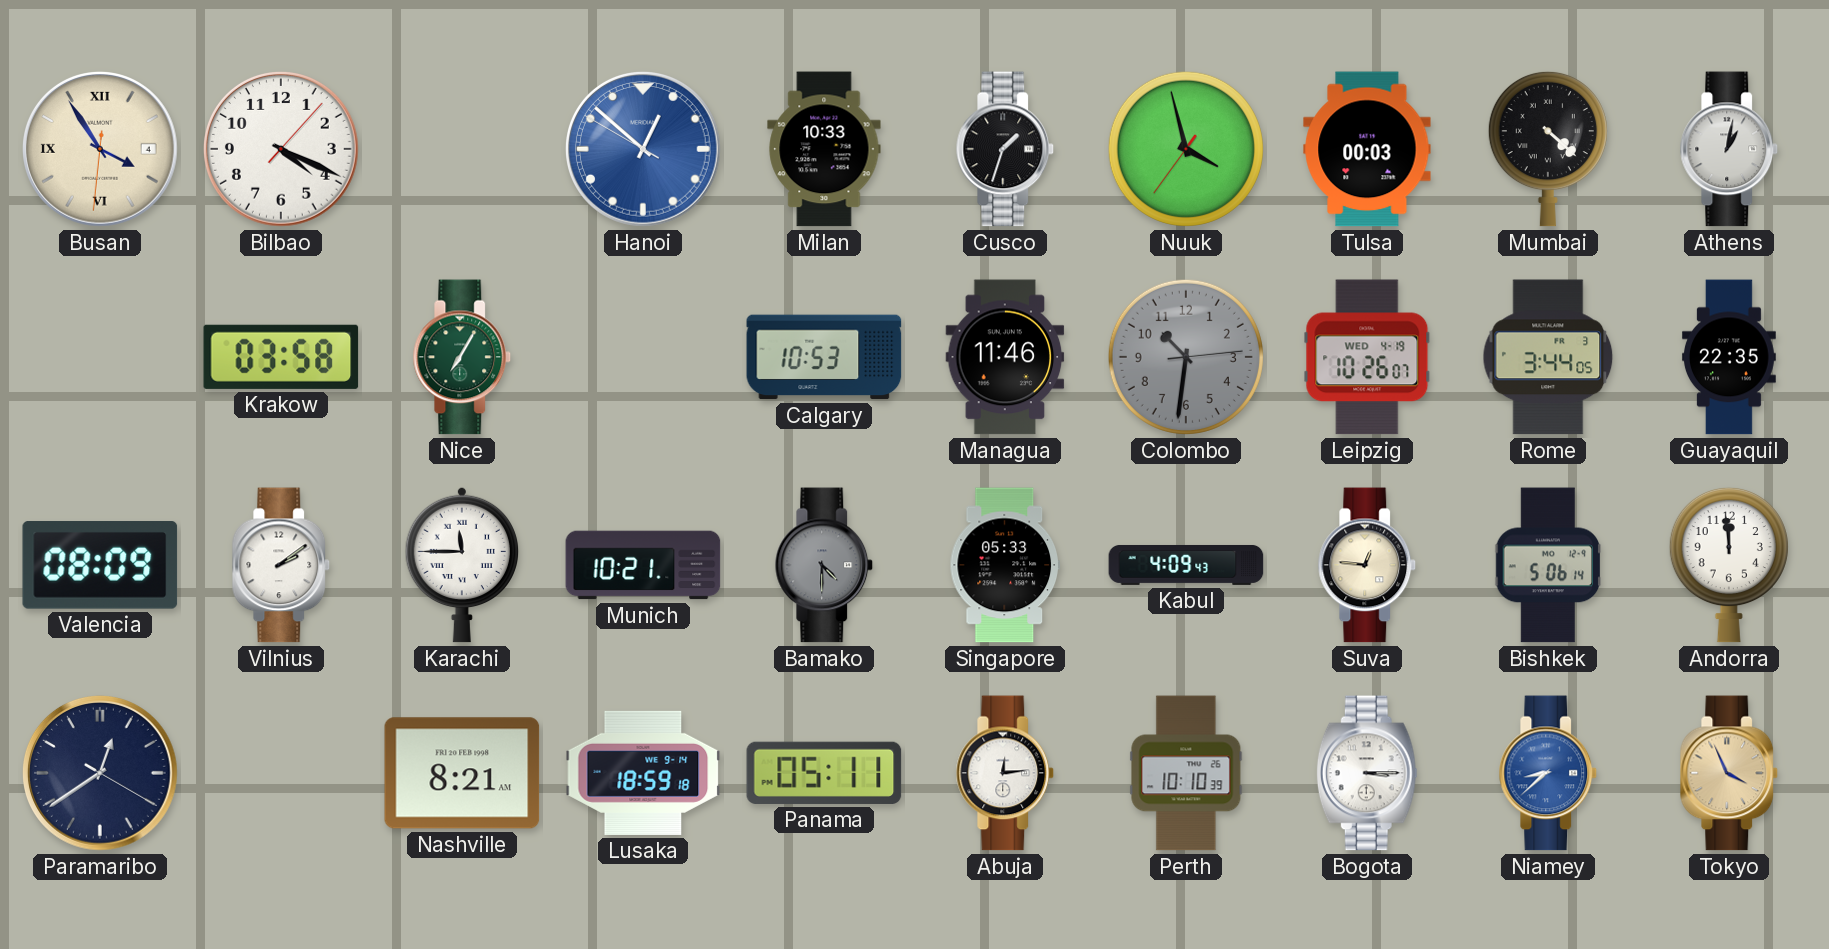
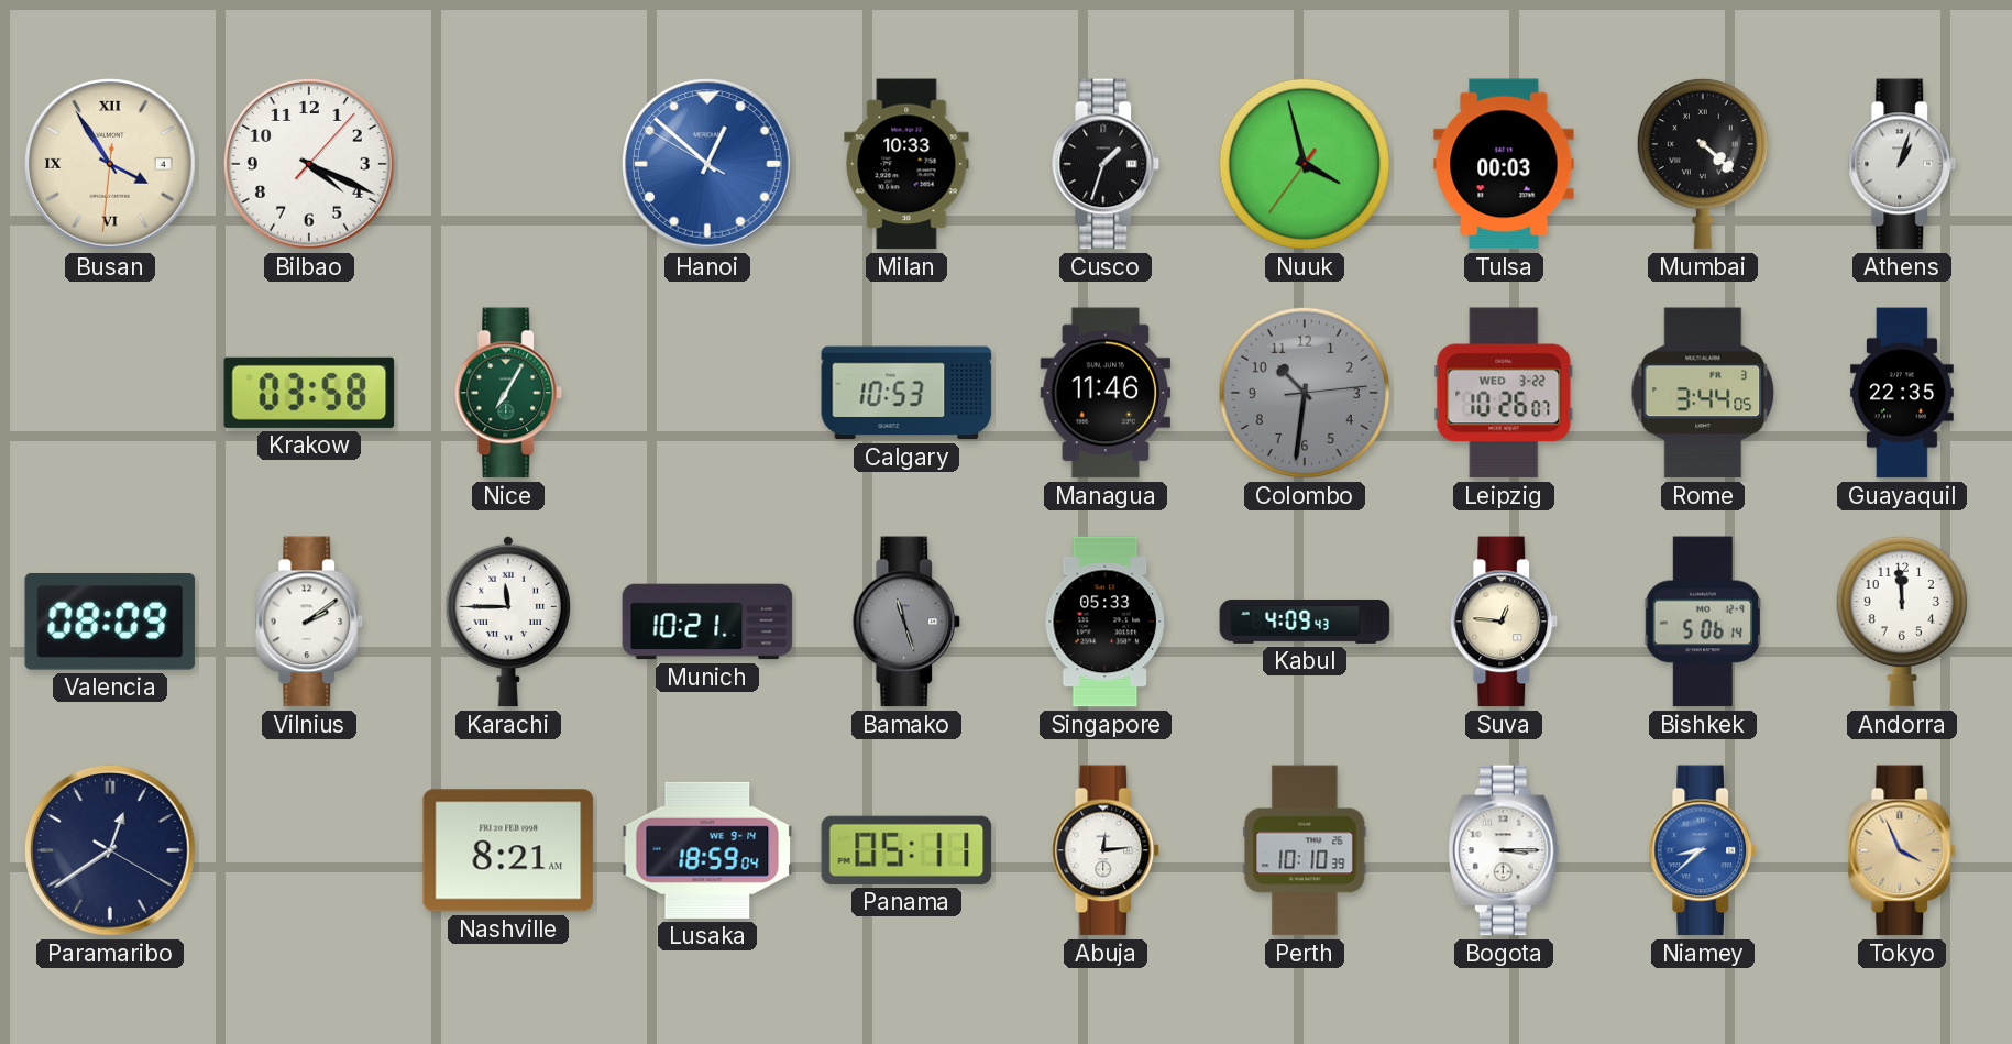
Athens: 1:02 -> 1:03
Leipzig date: WED 4-19 -> WED 3-22
Bamako: 4:30 -> 11:27
Lusaka: 18:59:18 -> 18:59:04
